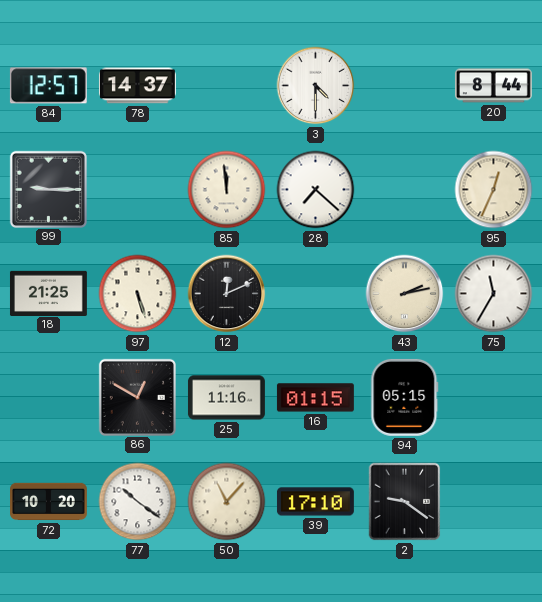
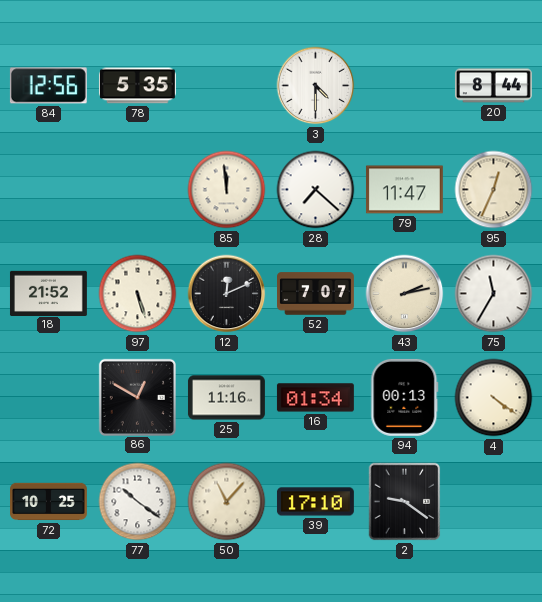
84: 12:57 -> 12:56
78: 14:37 -> 5:35
99: 9:15 -> none
79: none -> 11:47
18: 21:25 -> 21:52
52: none -> 7:07
16: 01:15 -> 01:34
94: 05:15 -> 00:13
4: none -> 4:21
72: 10:20 -> 10:25
